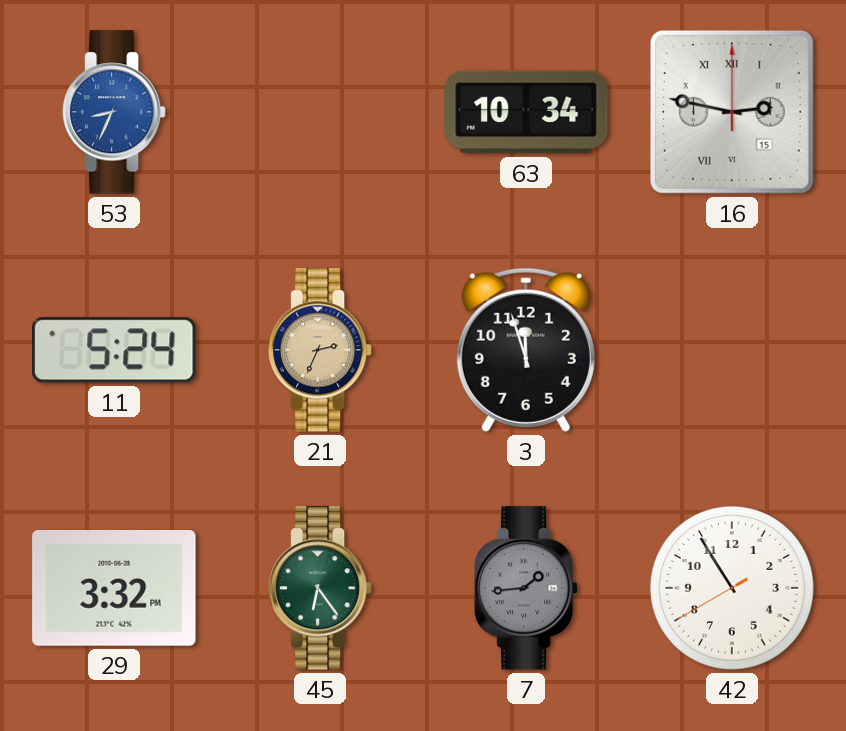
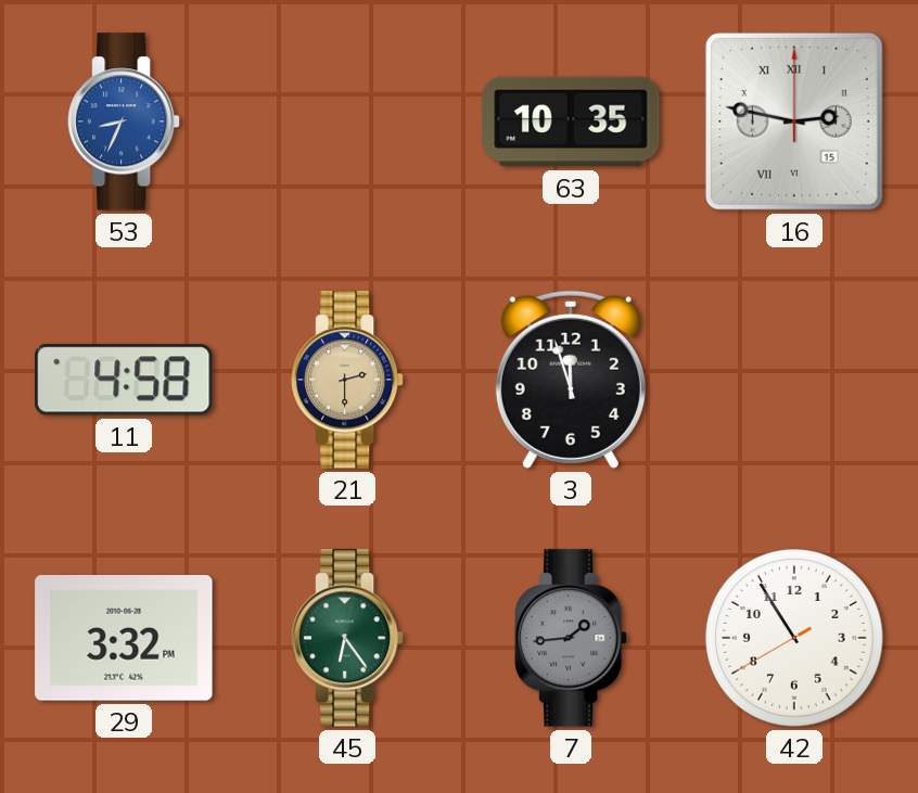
63: 10:34 -> 10:35
11: 5:24 -> 4:58
21: 2:34 -> 2:30
